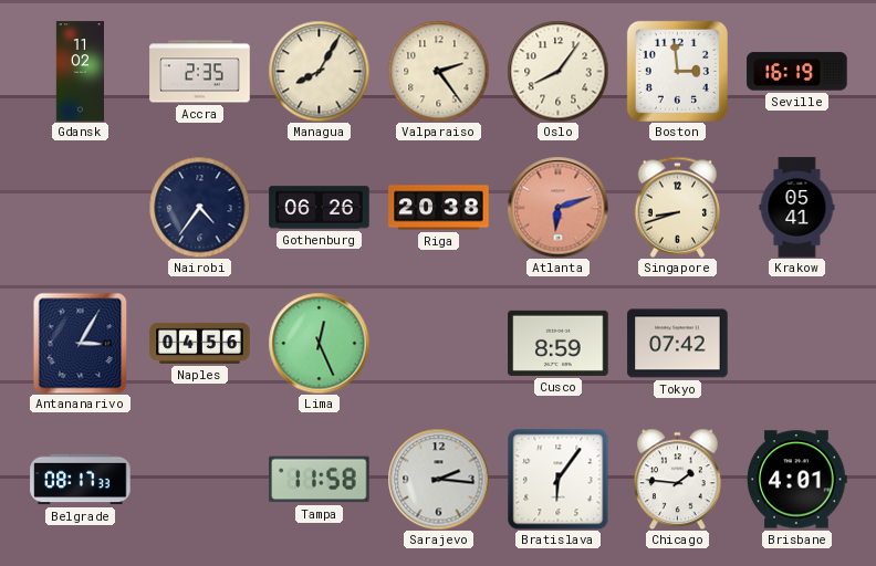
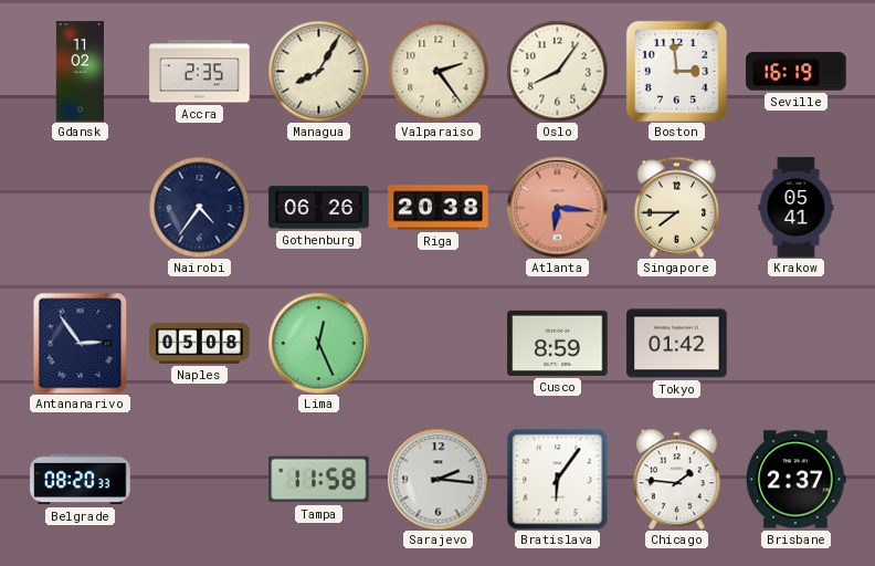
Atlanta: 6:12 -> 6:16
Singapore: 8:42 -> 7:45
Antananarivo: 3:05 -> 2:54
Naples: 04:56 -> 05:08
Tokyo: 07:42 -> 01:42
Belgrade: 08:17 -> 08:20
Brisbane: 4:01 -> 2:37
